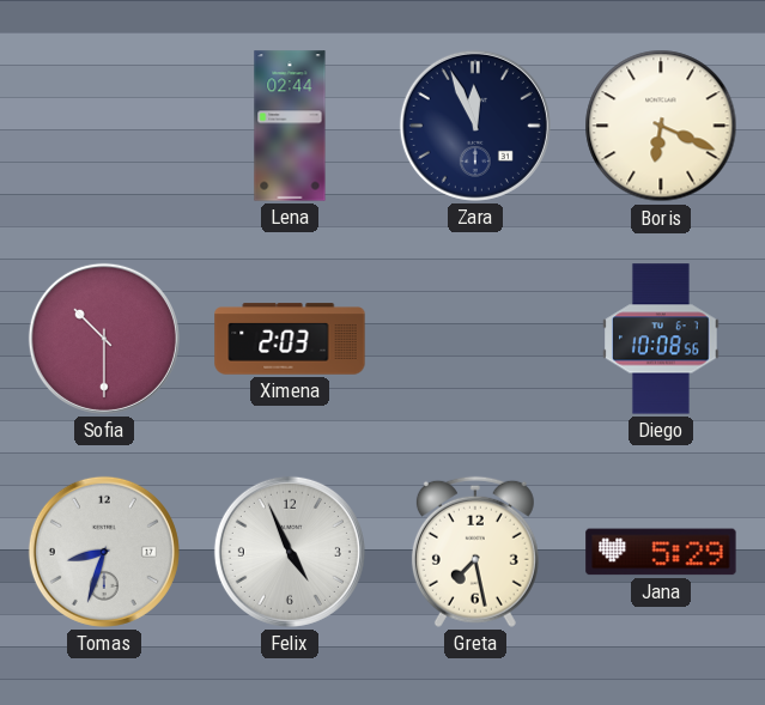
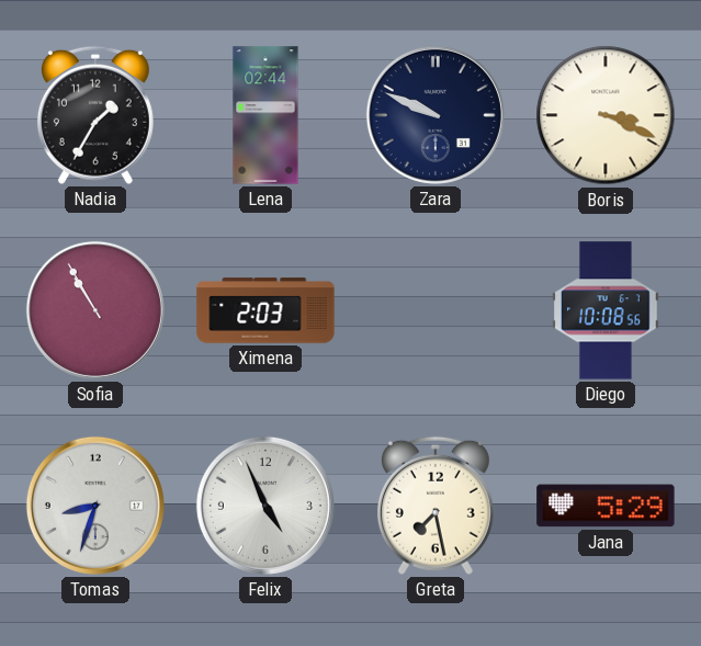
Nadia: none -> 1:35
Zara: 11:56 -> 9:49
Boris: 6:19 -> 3:19
Sofia: 10:30 -> 10:55
